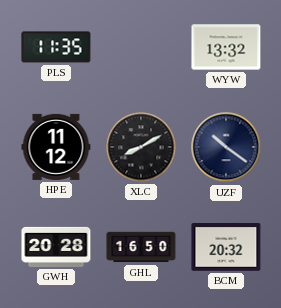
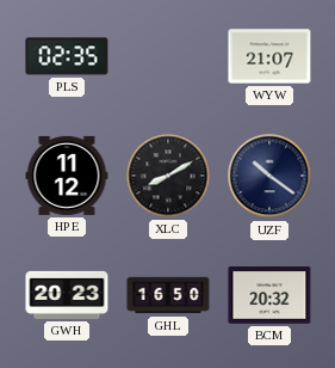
PLS: 11:35 -> 02:35
WYW: 13:32 -> 21:07
GWH: 20:28 -> 20:23
